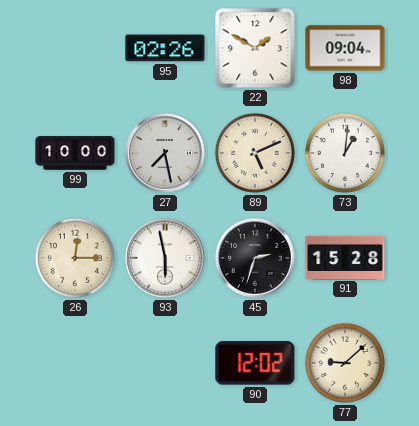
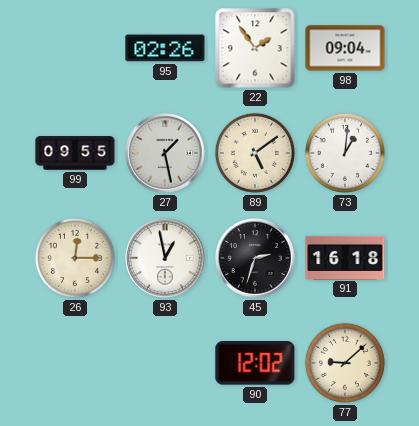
22: 1:50 -> 1:54
99: 10:00 -> 09:55
27: 7:28 -> 1:28
89: 5:11 -> 5:09
93: 5:58 -> 12:58
91: 15:28 -> 16:18
